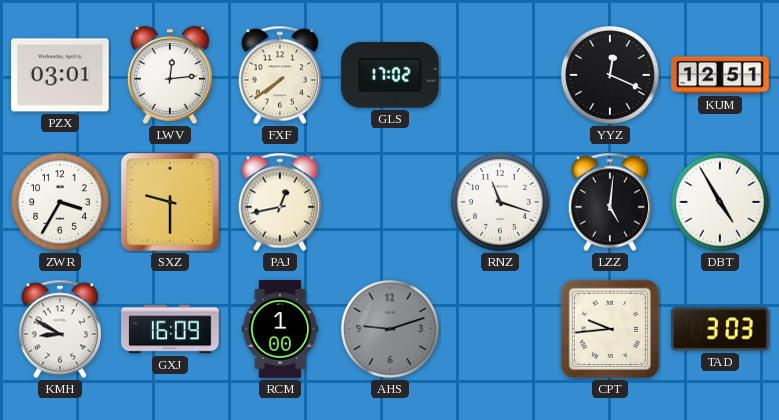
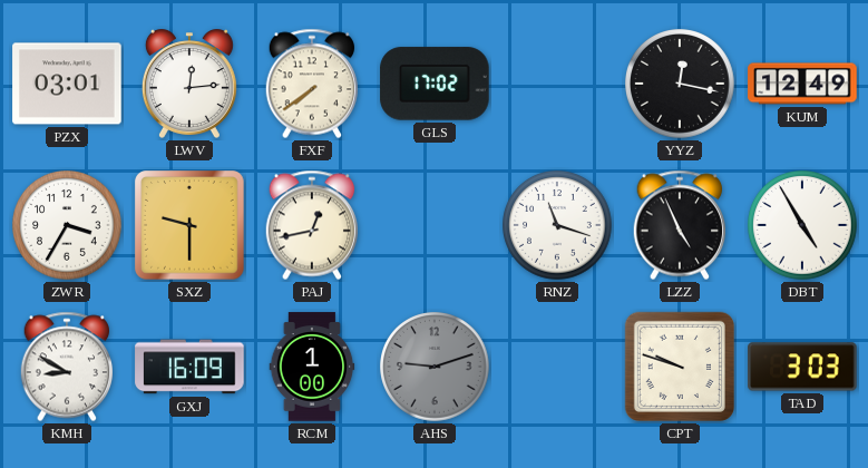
YYZ: 12:19 -> 12:17
KUM: 12:51 -> 12:49
LZZ: 5:01 -> 4:56
CPT: 9:44 -> 9:48
